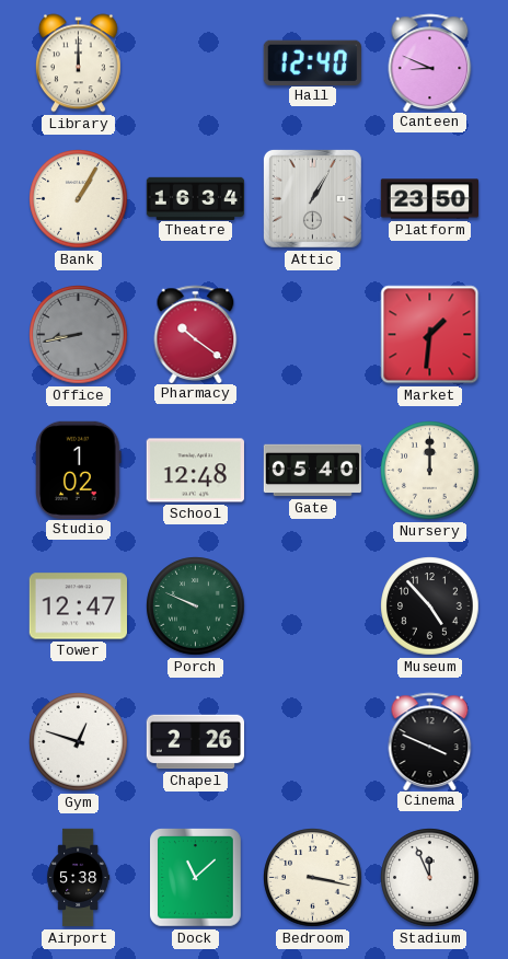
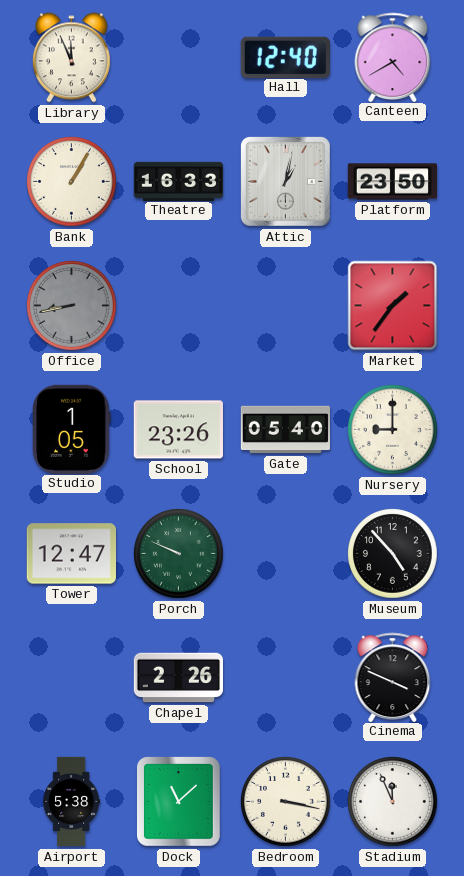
Library: 12:00 -> 11:56
Canteen: 8:49 -> 4:40
Theatre: 16:34 -> 16:33
Attic: 1:05 -> 1:02
Pharmacy: 10:21 -> none
Market: 1:31 -> 1:36
Studio: 1:02 -> 1:05
School: 12:48 -> 23:26
Nursery: 12:00 -> 9:00
Gym: 12:48 -> none
